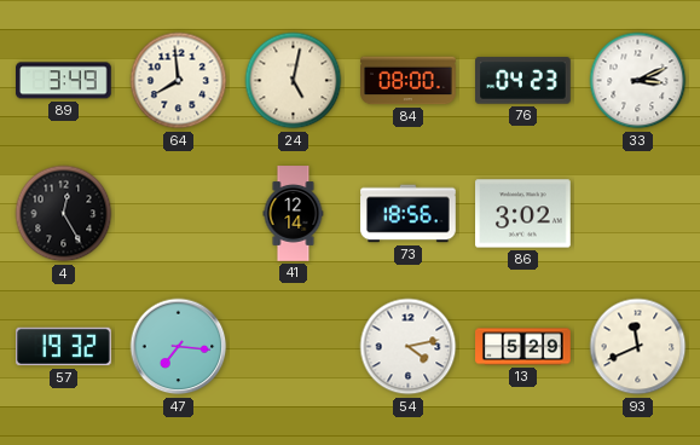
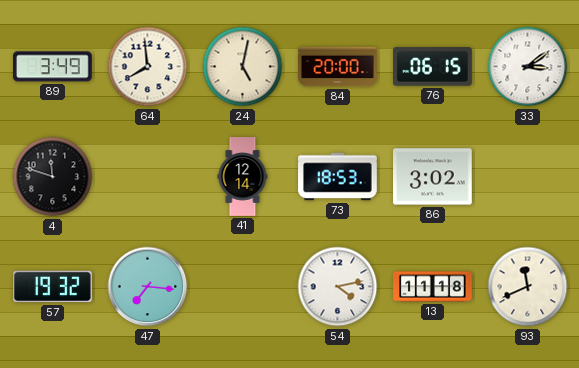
84: 08:00 -> 20:00
76: 04:23 -> 06:15
33: 3:11 -> 3:09
4: 12:25 -> 11:48
73: 18:56 -> 18:53
13: 5:29 -> 11:18
